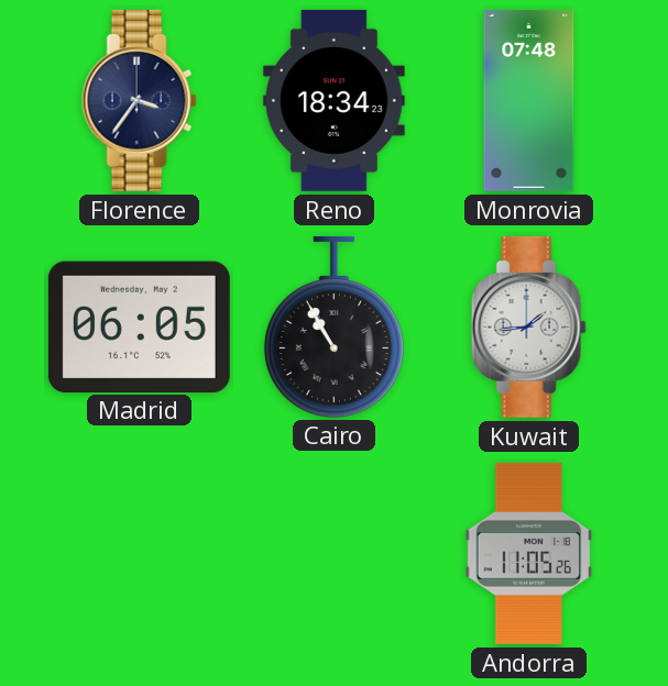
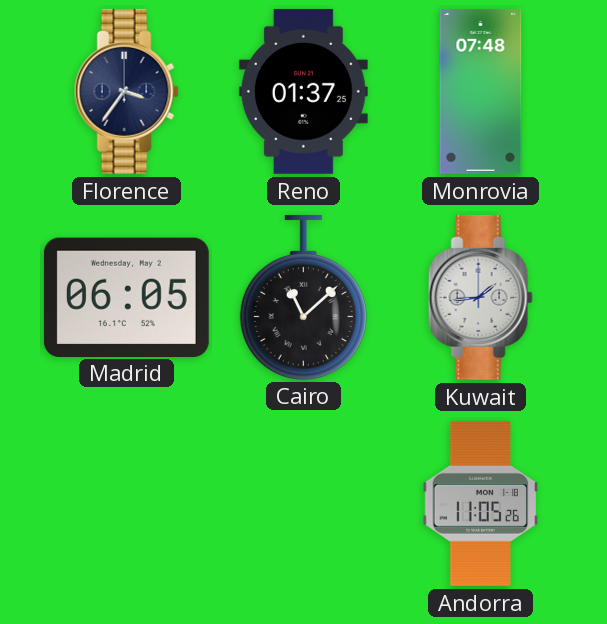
Reno: 18:34 -> 01:37
Cairo: 10:55 -> 11:08
